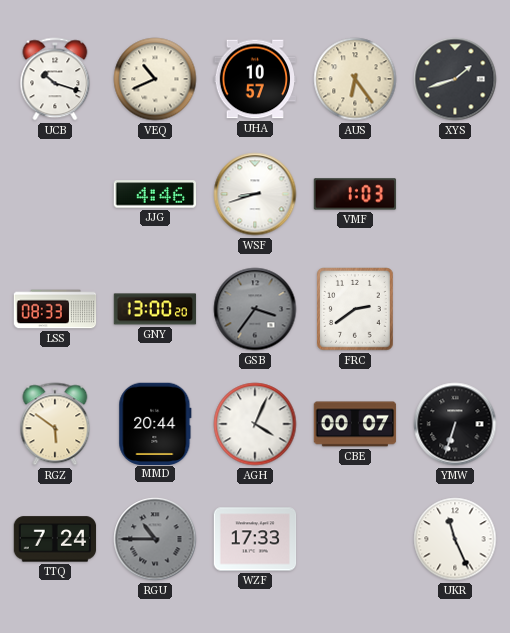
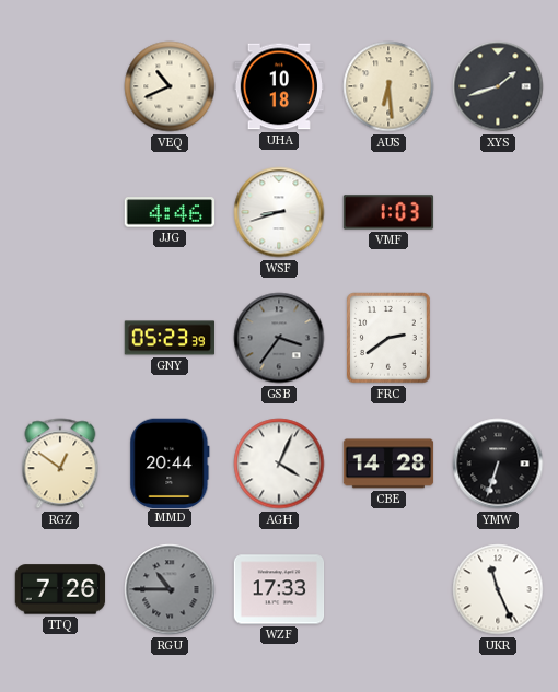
UCB: 10:18 -> none
UHA: 10:57 -> 10:18
AUS: 6:24 -> 6:29
LSS: 08:33 -> none
GNY: 13:00 -> 05:23
RGZ: 5:51 -> 12:51
CBE: 00:07 -> 14:28
TTQ: 7:24 -> 7:26
